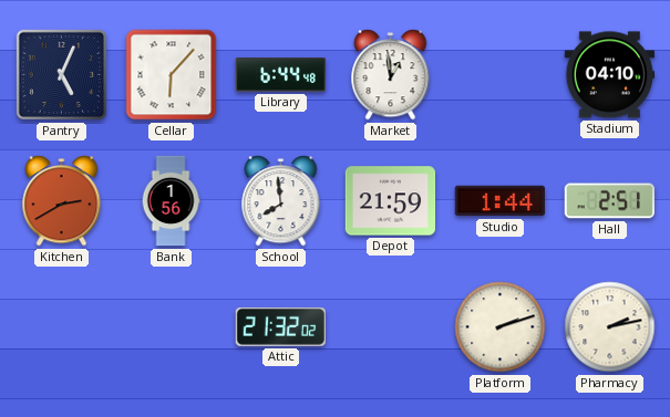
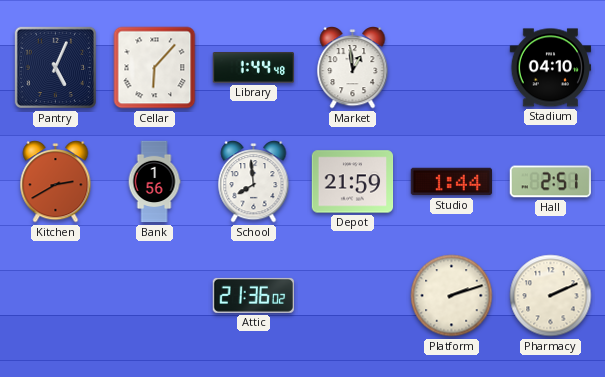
Library: 6:44 -> 1:44
Attic: 21:32 -> 21:36
Pharmacy: 2:13 -> 2:11
